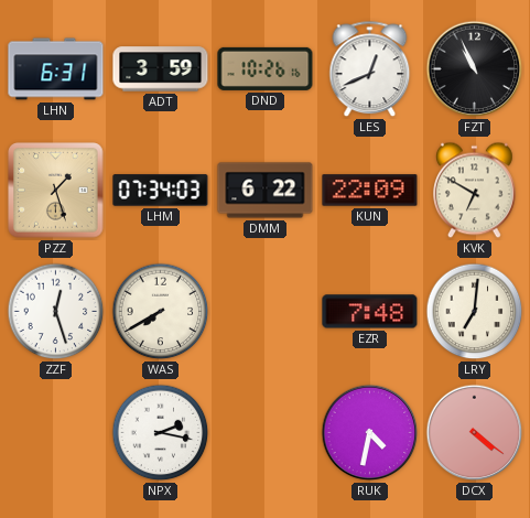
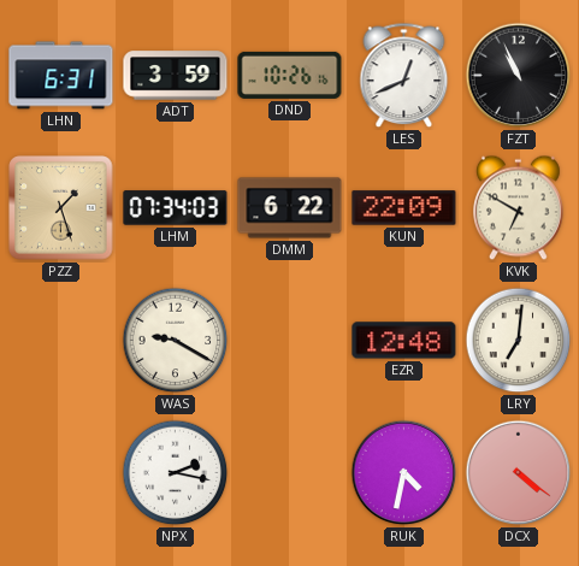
ZZF: 12:27 -> none
WAS: 7:40 -> 9:20
EZR: 7:48 -> 12:48
